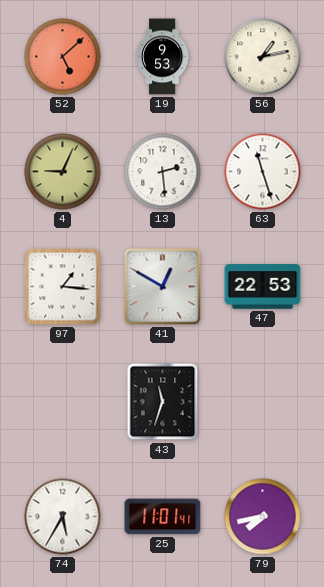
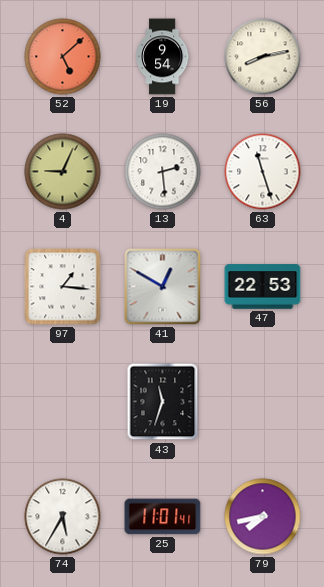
19: 9:53 -> 9:54
56: 1:13 -> 8:13
